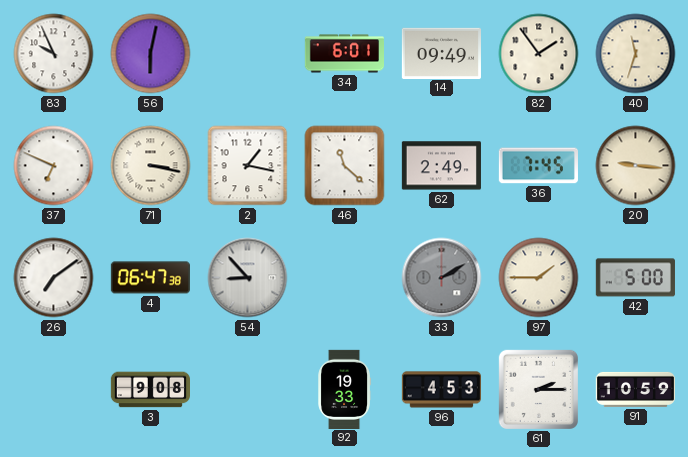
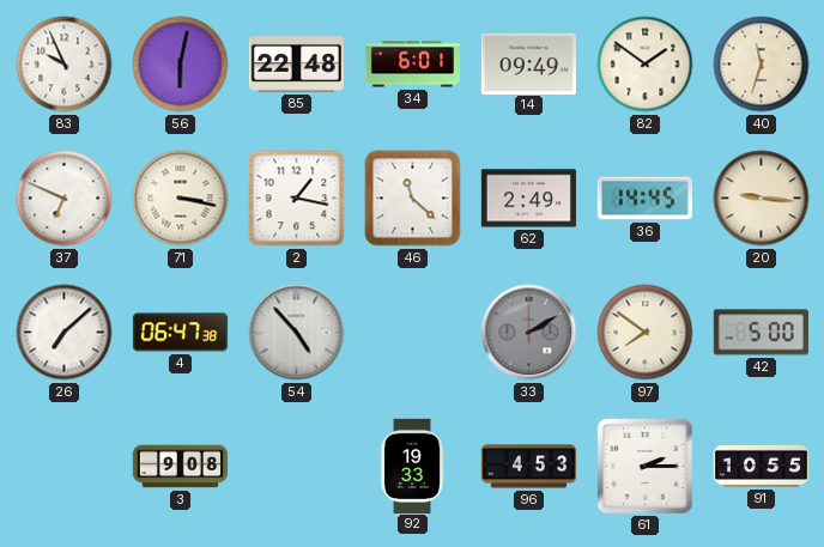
85: none -> 22:48
82: 1:54 -> 1:51
36: 7:45 -> 14:45
26: 7:09 -> 7:08
54: 8:53 -> 4:53
97: 1:45 -> 7:51
91: 10:59 -> 10:55
